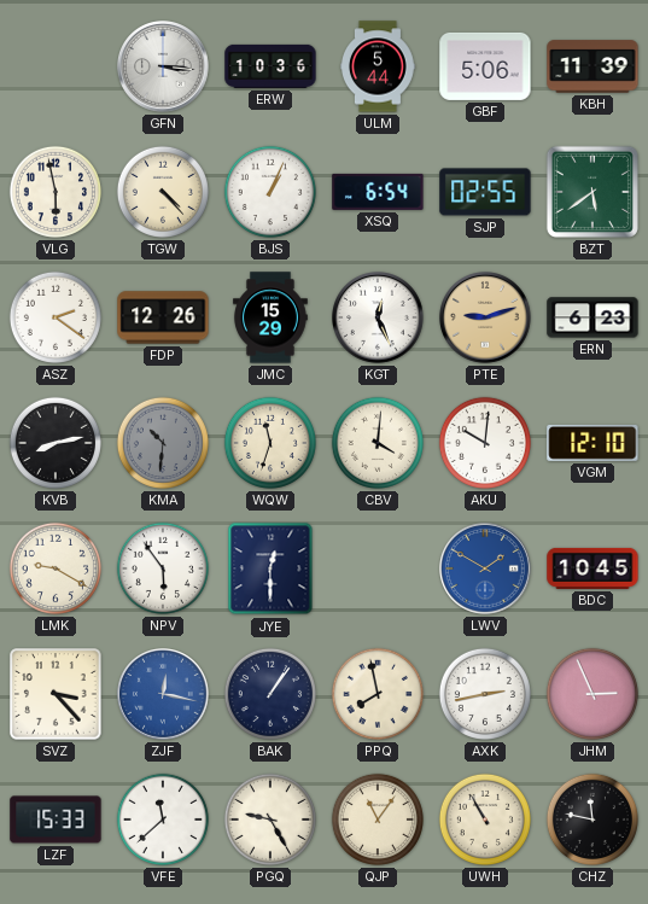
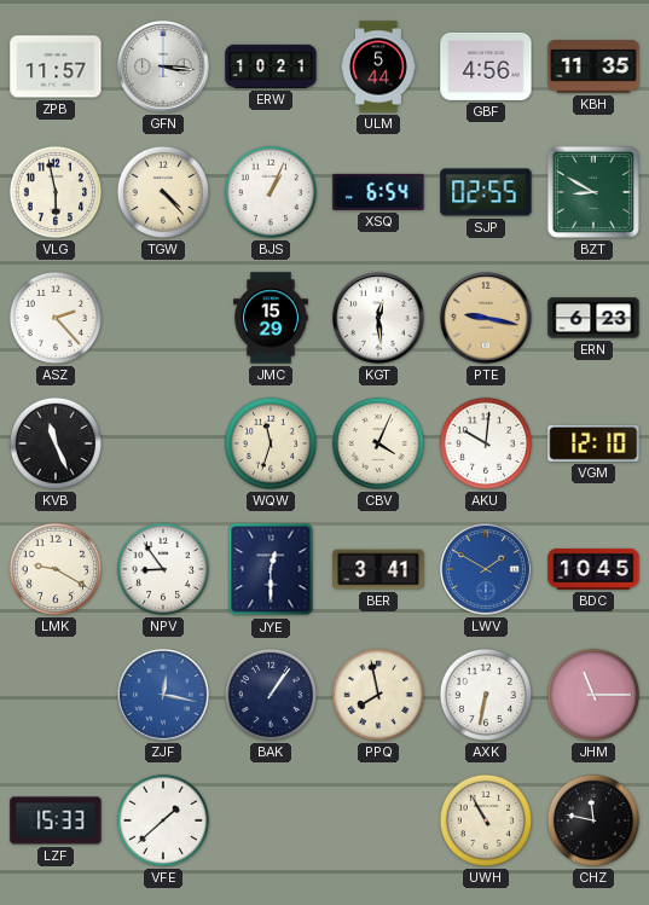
ZPB: none -> 11:57
ERW: 10:36 -> 10:21
GBF: 5:06 -> 4:56
KBH: 11:39 -> 11:35
BZT: 5:39 -> 8:50
ASZ: 2:21 -> 2:23
FDP: 12:26 -> none
KGT: 12:26 -> 12:29
PTE: 9:12 -> 9:17
KVB: 8:13 -> 11:26
KMA: 10:31 -> none
CBV: 4:01 -> 4:04
NPV: 5:54 -> 8:54
BER: none -> 3:41
SVZ: 3:23 -> none
AXK: 2:43 -> 6:32
JHM: 2:56 -> 11:15
VFE: 11:38 -> 1:38
PGQ: 9:25 -> none
QJP: 11:06 -> none
